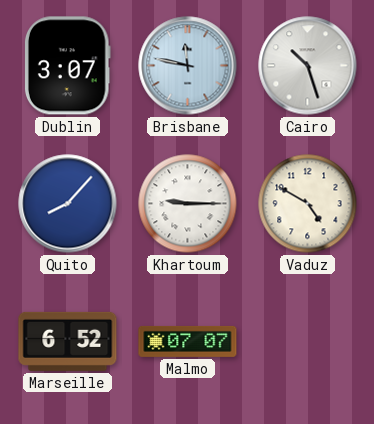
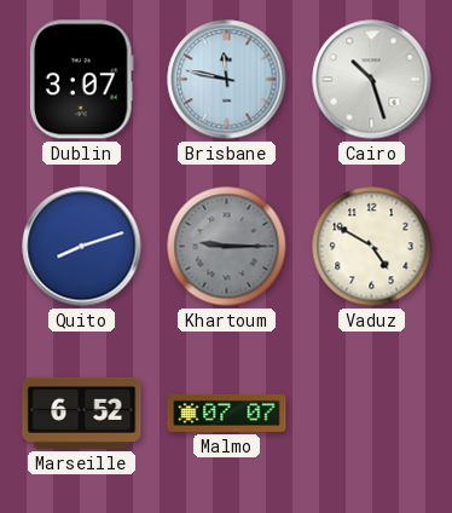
Quito: 8:07 -> 8:12
Khartoum dial: white -> grey
